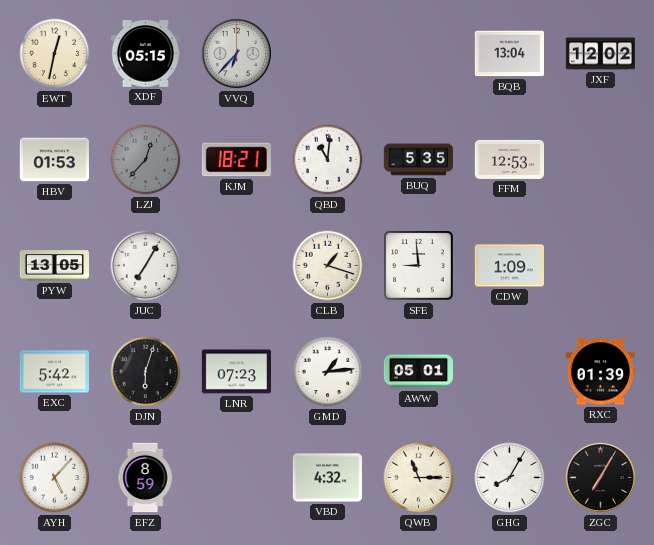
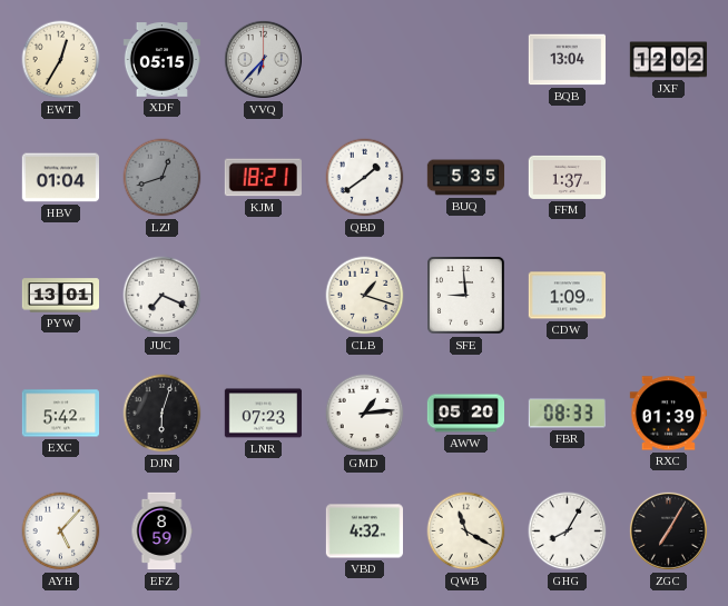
EWT: 12:32 -> 12:35
HBV: 01:53 -> 01:04
LZJ: 12:37 -> 12:42
QBD: 11:01 -> 1:39
FFM: 12:53 -> 1:37
PYW: 13:05 -> 13:01
JUC: 7:05 -> 7:19
AWW: 05:01 -> 05:20
FBR: none -> 08:33
QWB: 11:15 -> 11:20
